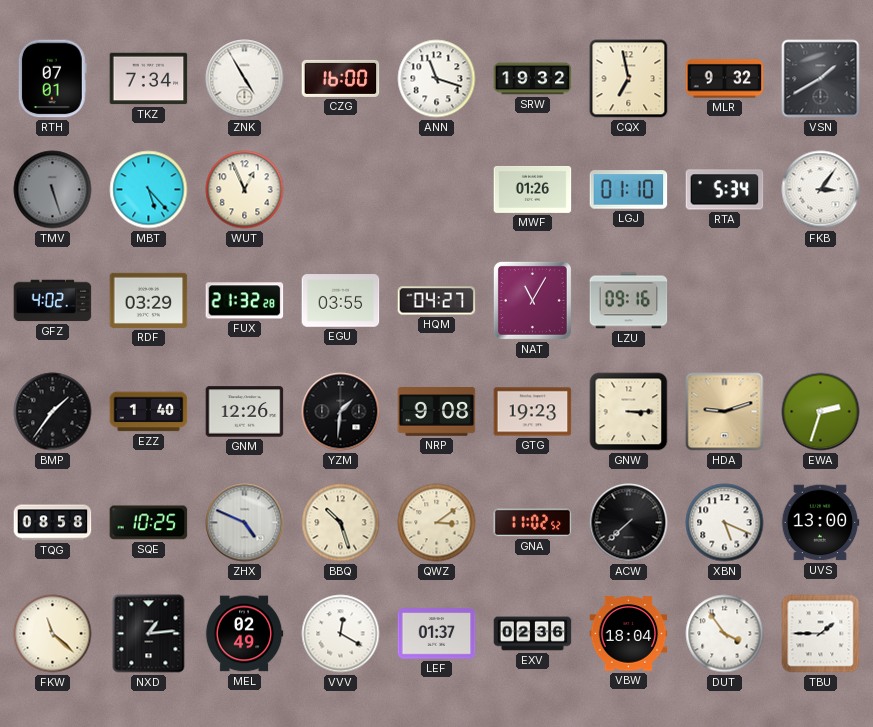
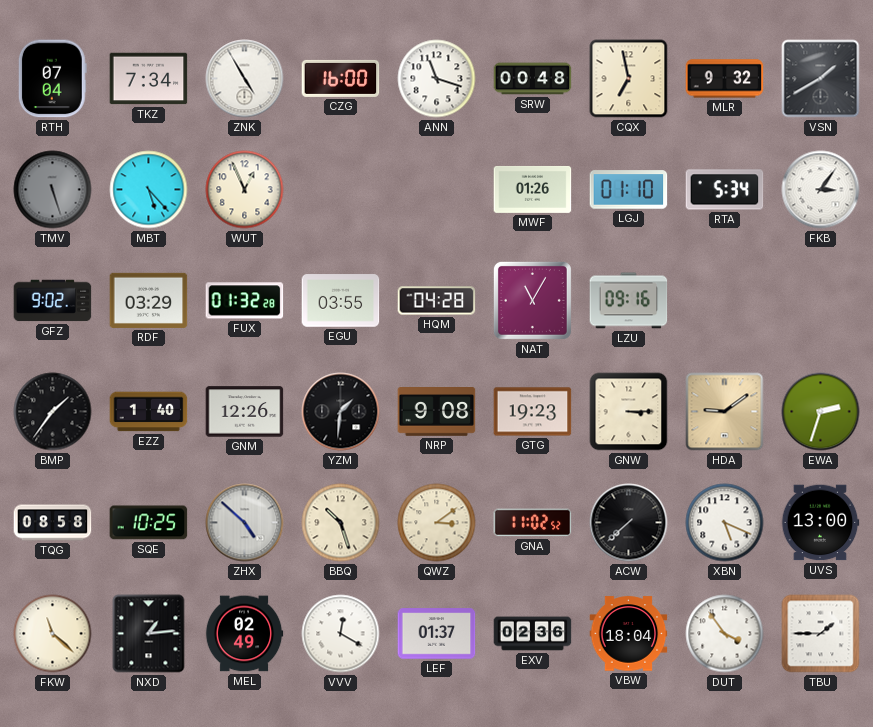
RTH: 07:01 -> 07:04
SRW: 19:32 -> 00:48
GFZ: 4:02 -> 9:02
FUX: 21:32 -> 01:32
HQM: 04:27 -> 04:28
HDA: 9:12 -> 9:09
ZHX: 4:49 -> 4:52
